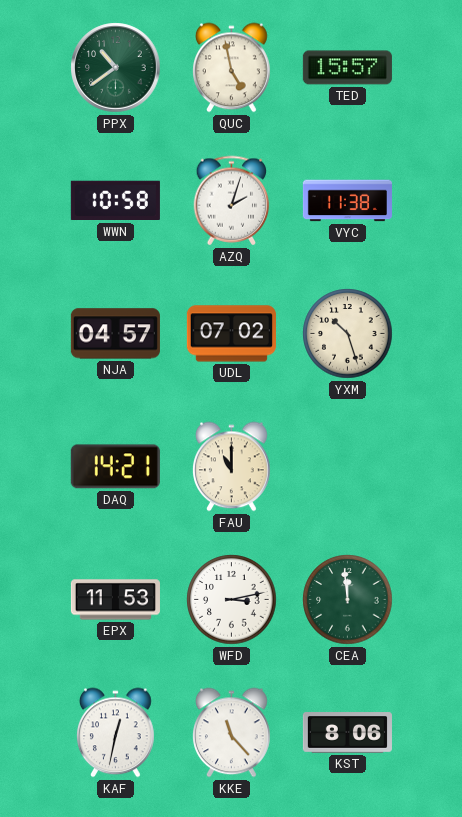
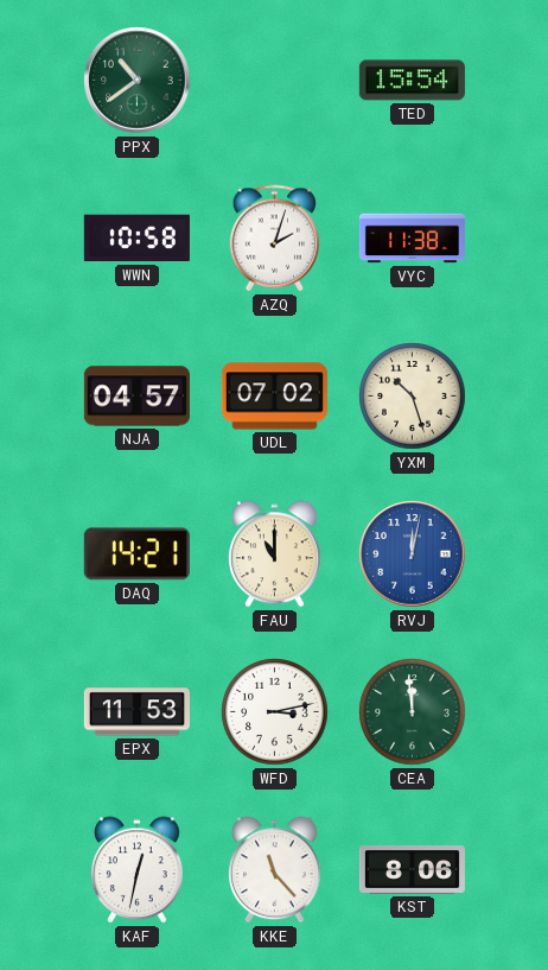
QUC: 4:58 -> none
TED: 15:57 -> 15:54
RVJ: none -> 12:02
